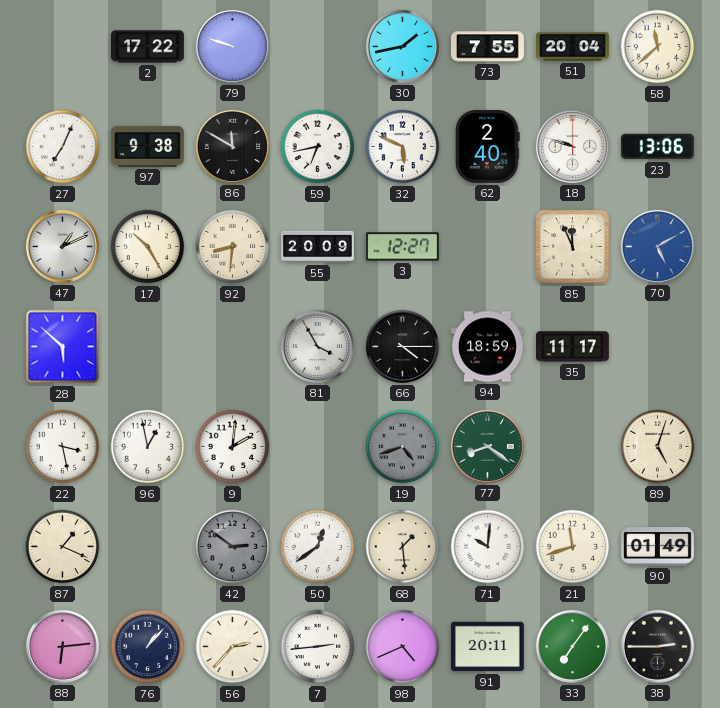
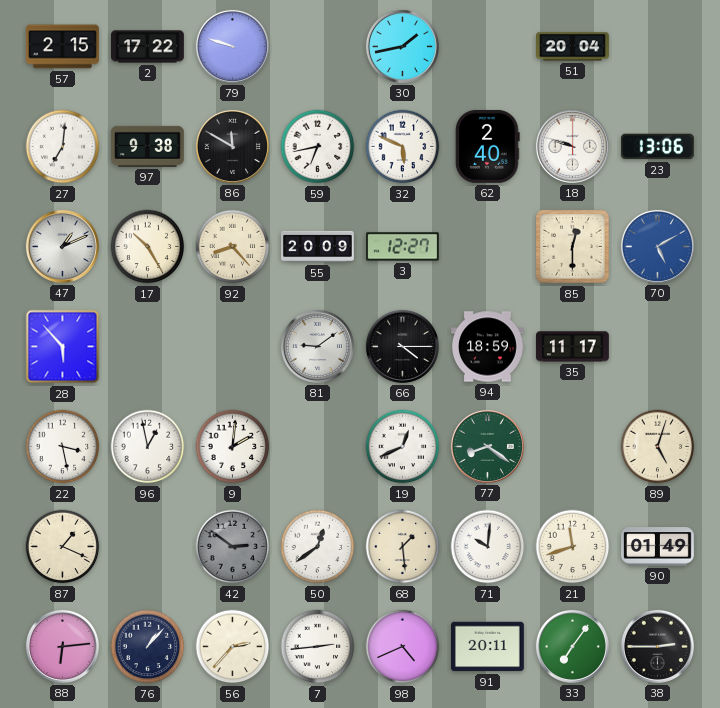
57: none -> 2:15
73: 7:55 -> none
58: 11:38 -> none
27: 7:04 -> 7:01
92: 8:31 -> 8:23
85: 11:56 -> 12:30
28: 5:52 -> 5:53
81: 3:55 -> 9:09
19: 4:42 -> 12:41
19 dial: grey -> white
